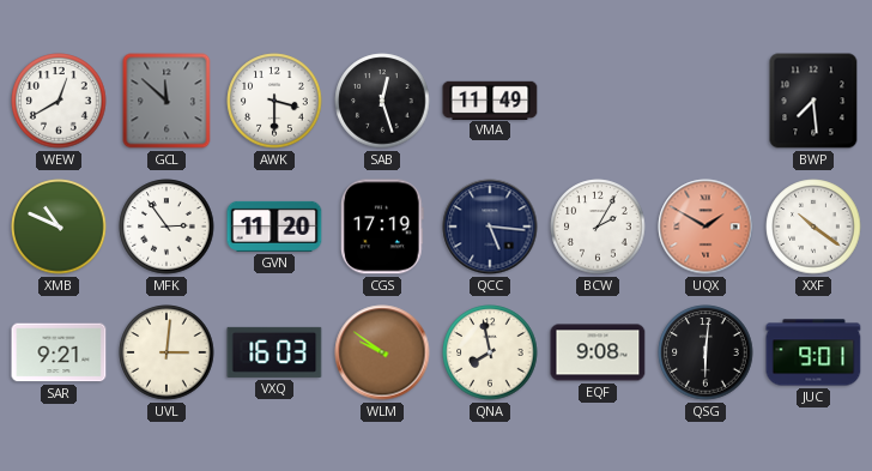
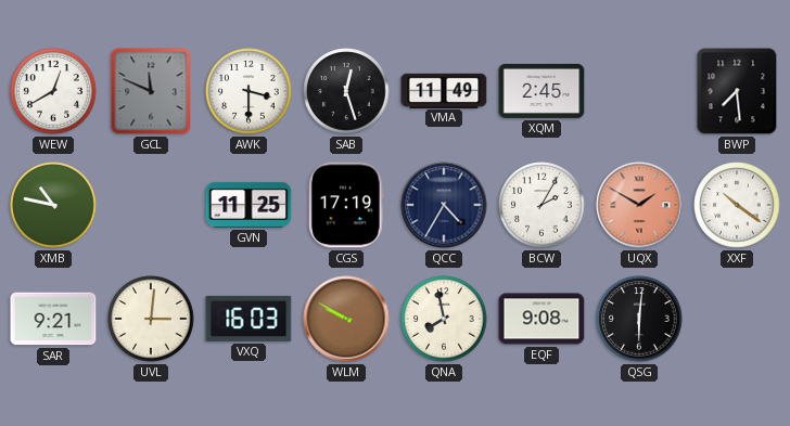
GCL: 11:52 -> 11:49
XQM: none -> 2:45
XMB: 10:49 -> 10:47
MFK: 2:54 -> none
GVN: 11:20 -> 11:25
QCC: 5:16 -> 4:35
WLM: 9:51 -> 9:50
JUC: 9:01 -> none
